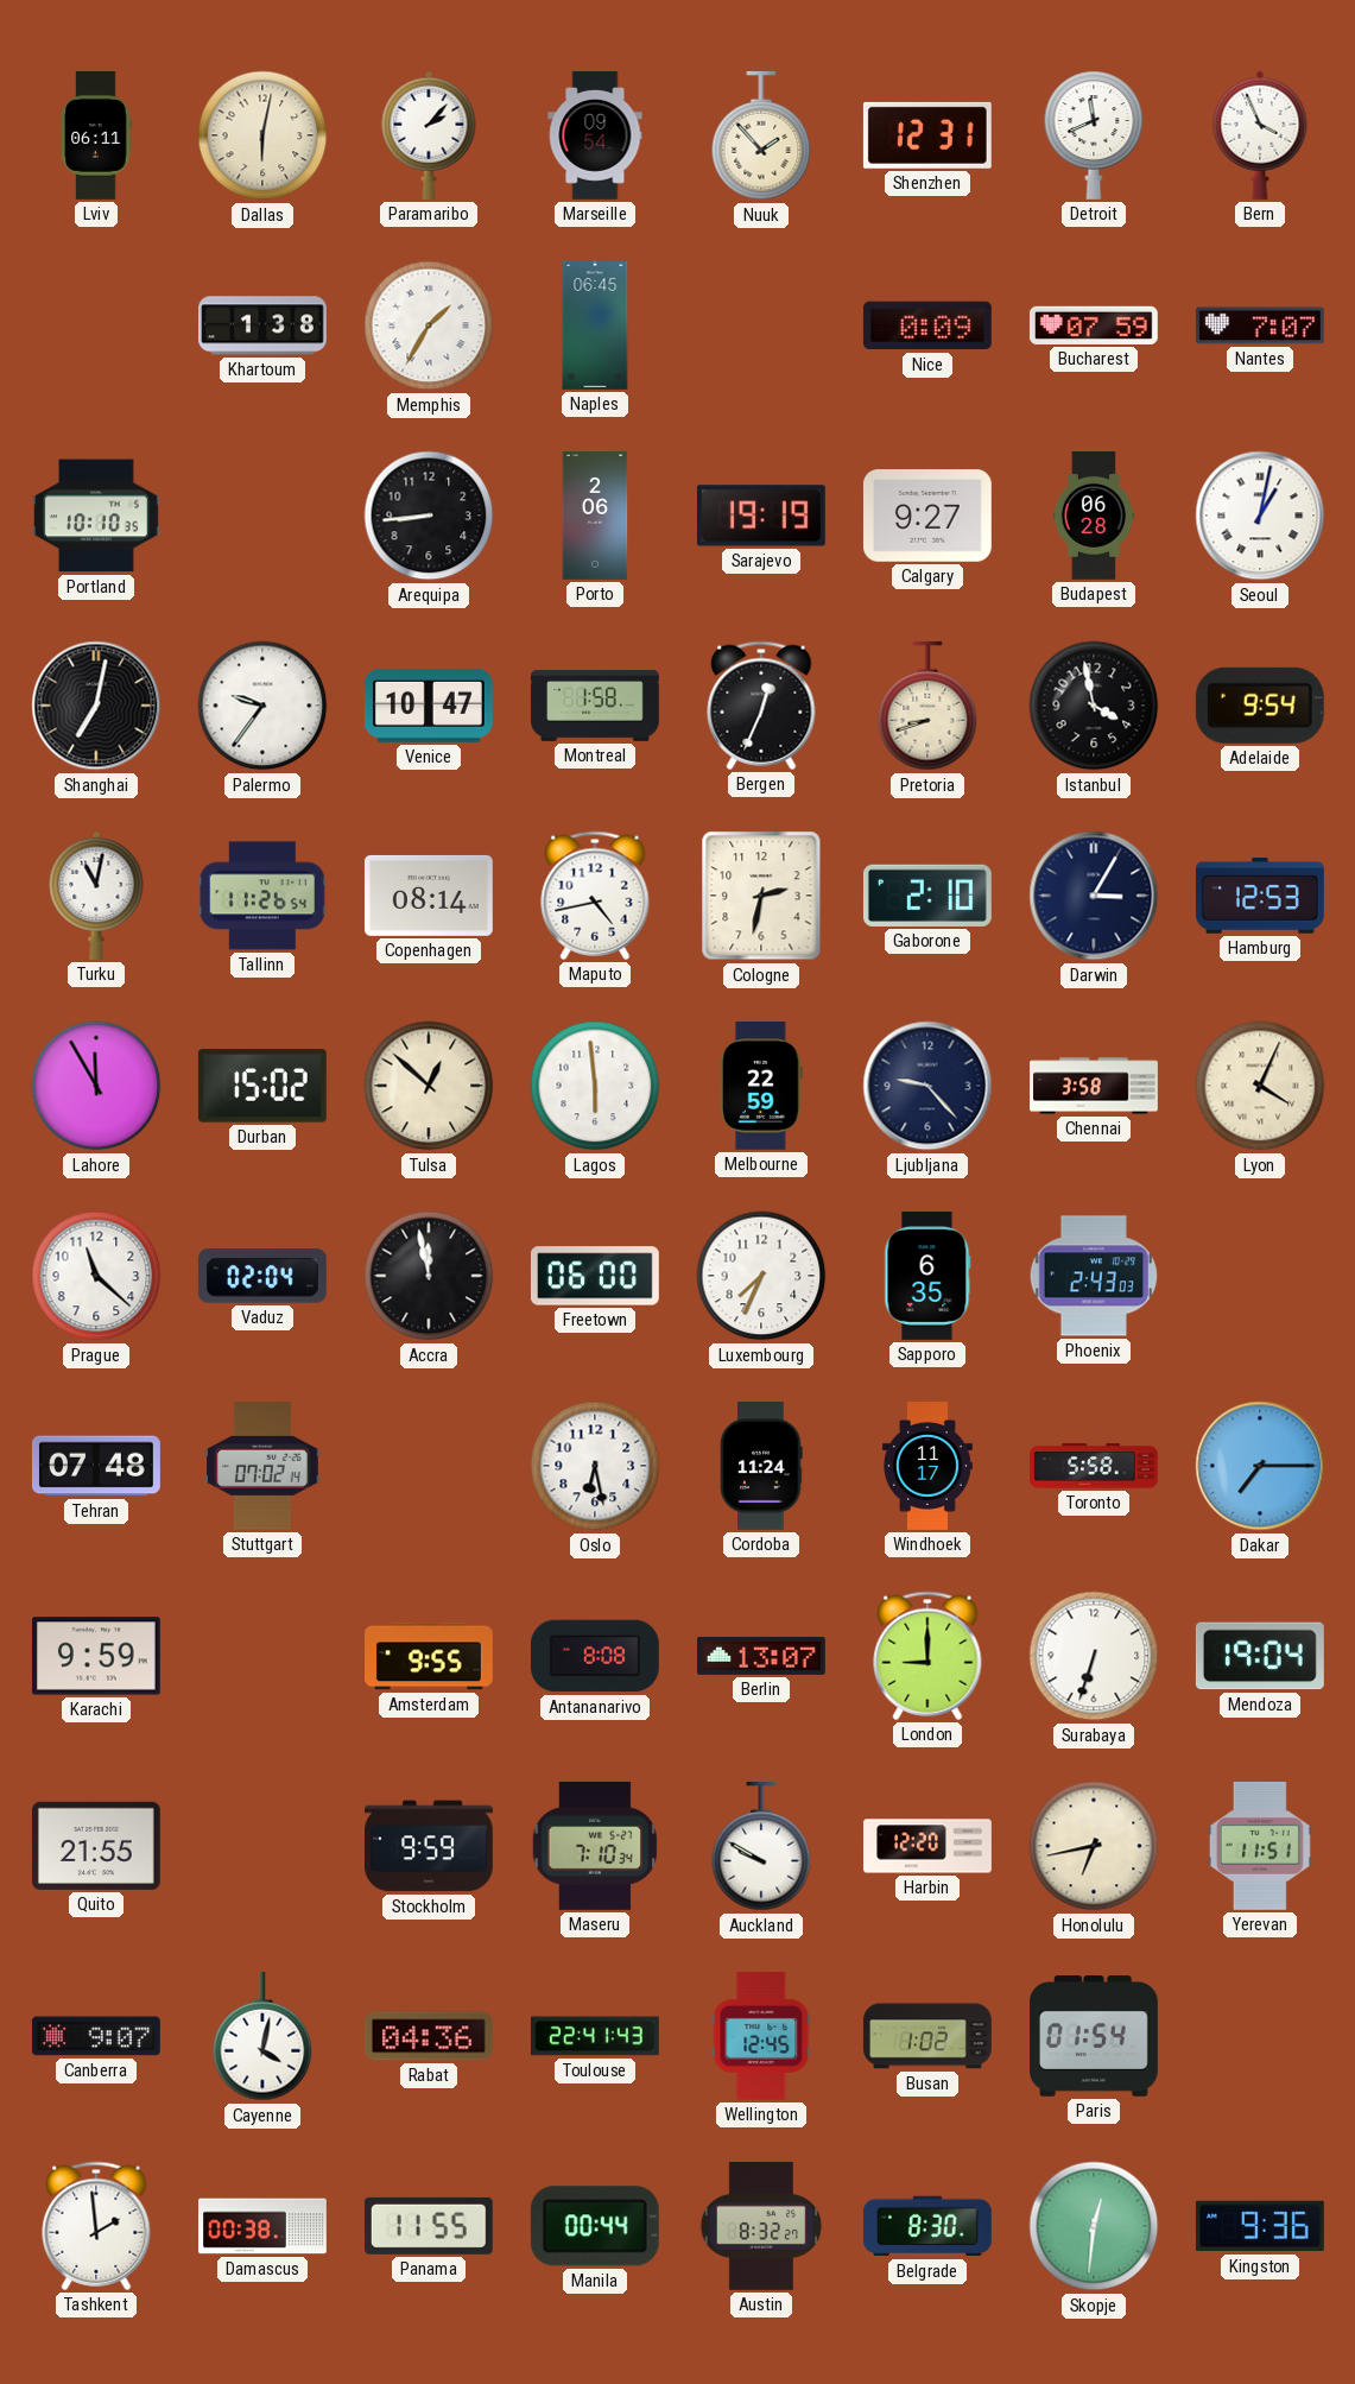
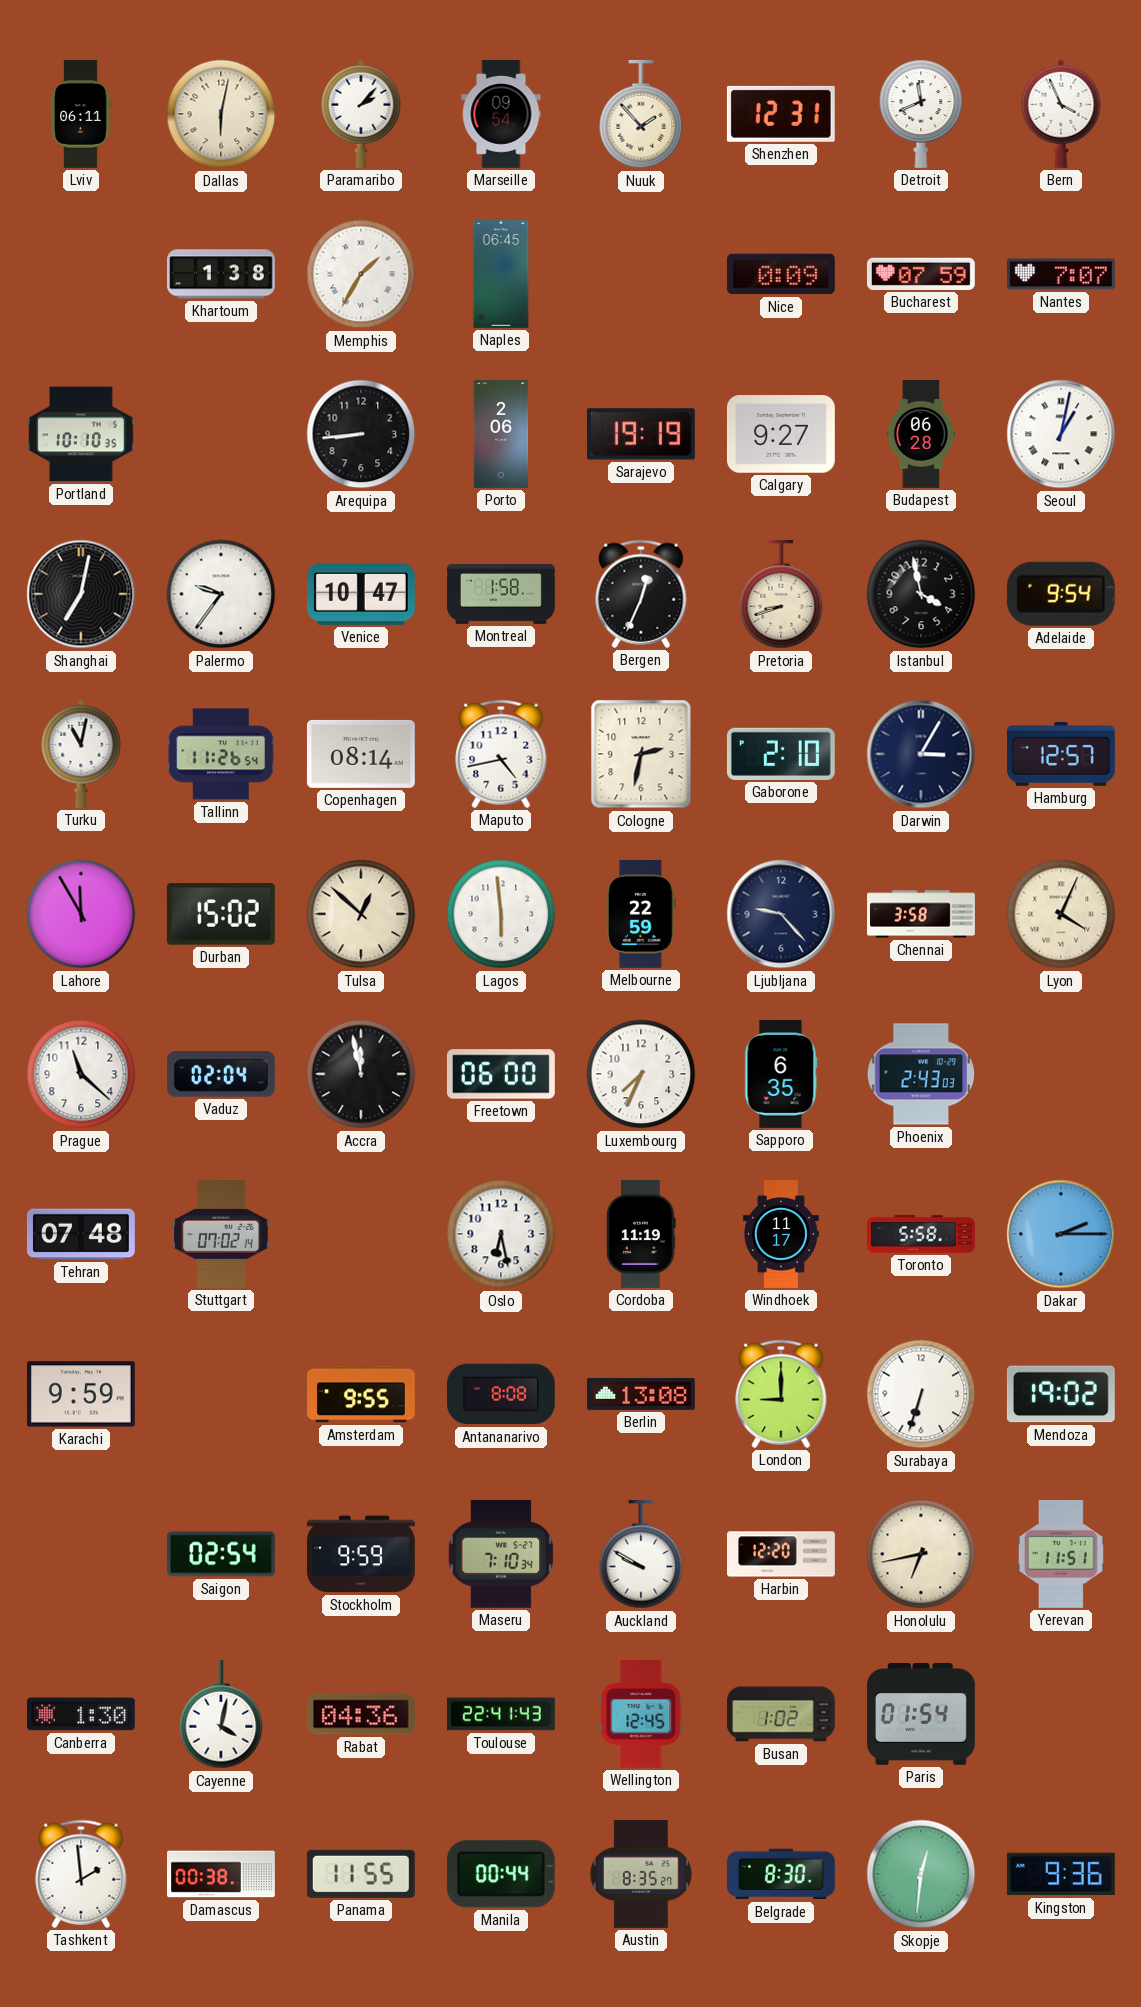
Hamburg: 12:53 -> 12:57
Cordoba: 11:24 -> 11:19
Dakar: 7:15 -> 2:15
Berlin: 13:07 -> 13:08
Mendoza: 19:04 -> 19:02
Quito: 21:55 -> none
Saigon: none -> 02:54
Canberra: 9:07 -> 1:30
Austin: 8:32 -> 8:35
